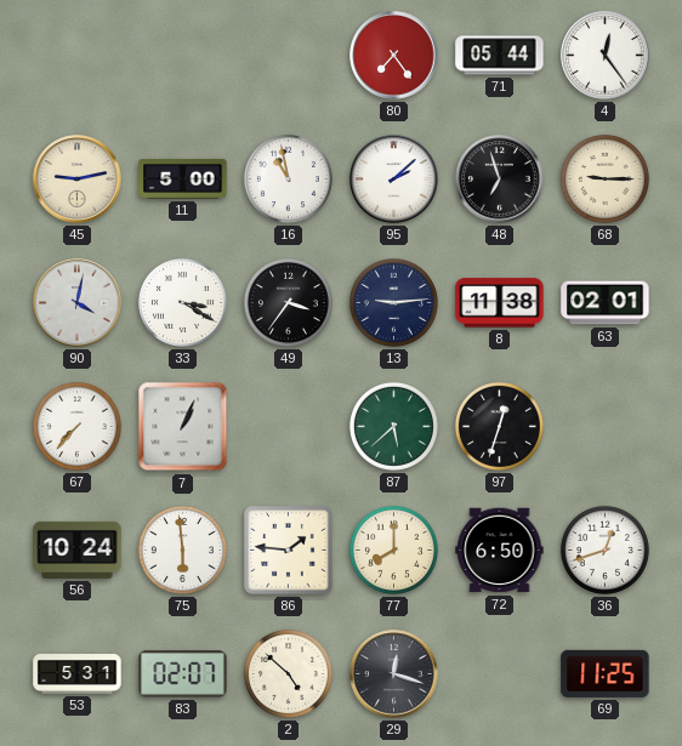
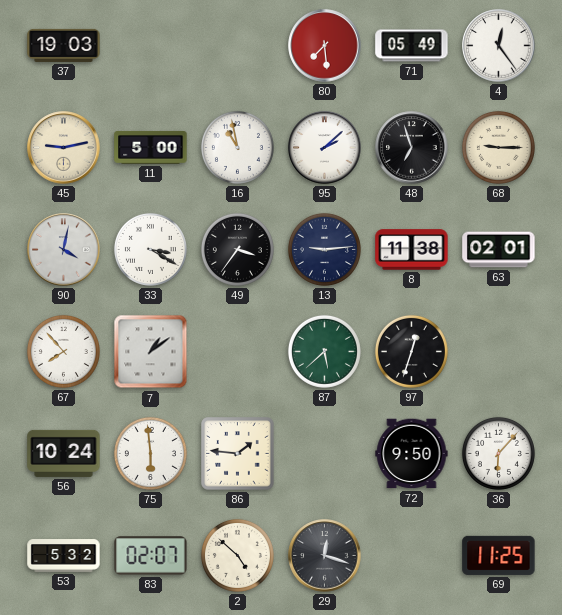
37: none -> 19:03
80: 7:24 -> 7:29
71: 05:44 -> 05:49
67: 7:37 -> 7:53
7: 1:04 -> 1:09
77: 8:00 -> none
72: 6:50 -> 9:50
36: 12:42 -> 6:07
53: 5:31 -> 5:32
